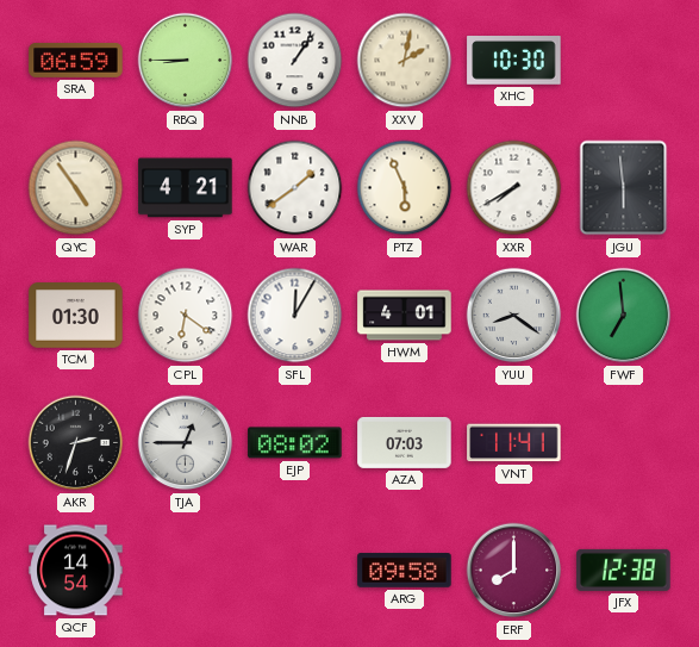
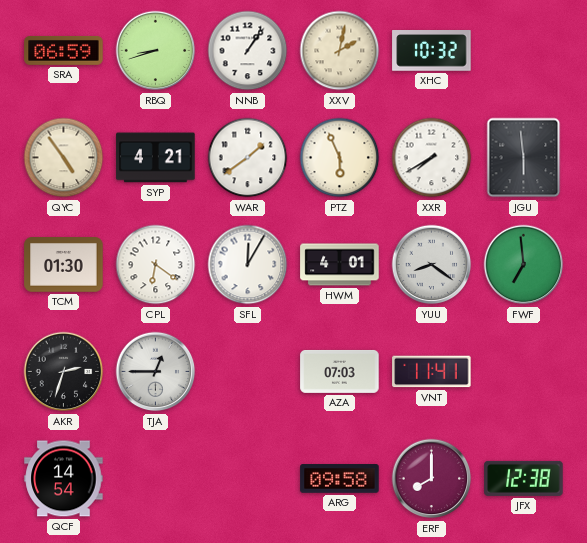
RBQ: 8:45 -> 8:42
XHC: 10:30 -> 10:32
EJP: 08:02 -> none
